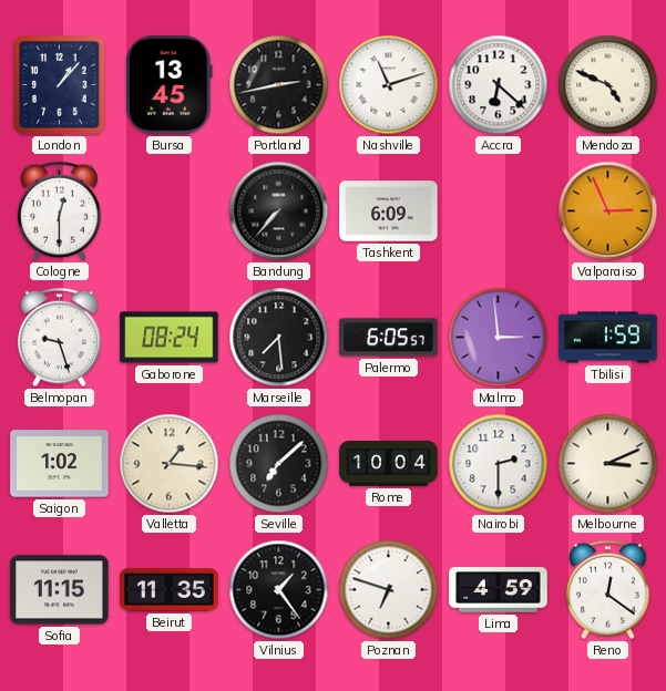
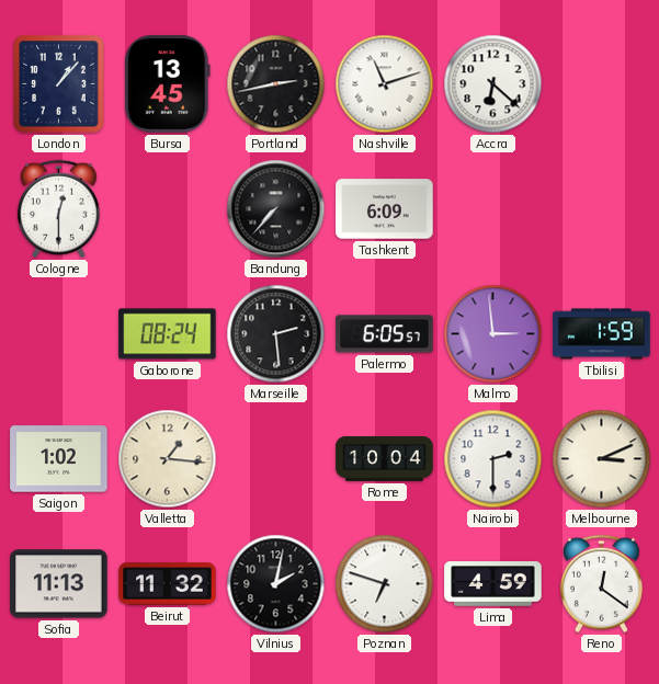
Mendoza: 4:49 -> none
Valparaiso: 2:56 -> none
Belmopan: 9:27 -> none
Marseille: 7:29 -> 2:29
Seville: 7:08 -> none
Sofia: 11:15 -> 11:13
Beirut: 11:35 -> 11:32
Vilnius: 1:24 -> 2:02
